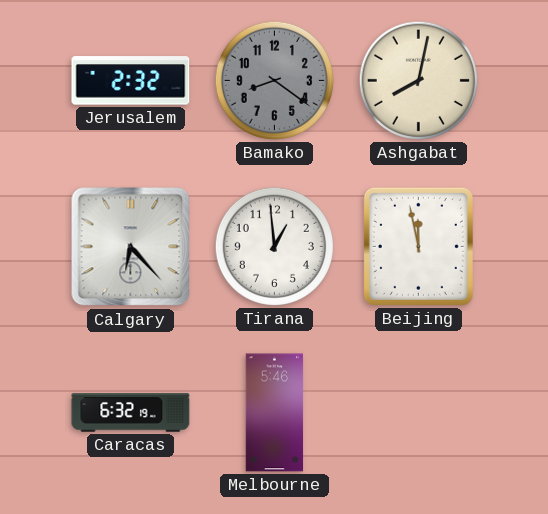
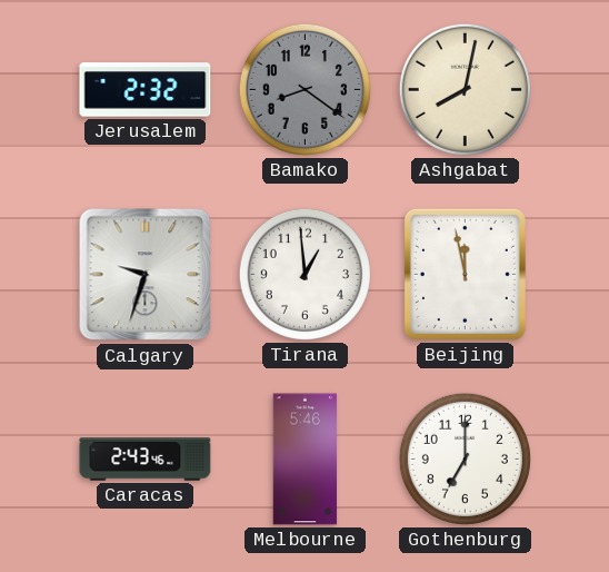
Calgary: 6:23 -> 9:33
Caracas: 6:32 -> 2:43
Gothenburg: none -> 7:00
